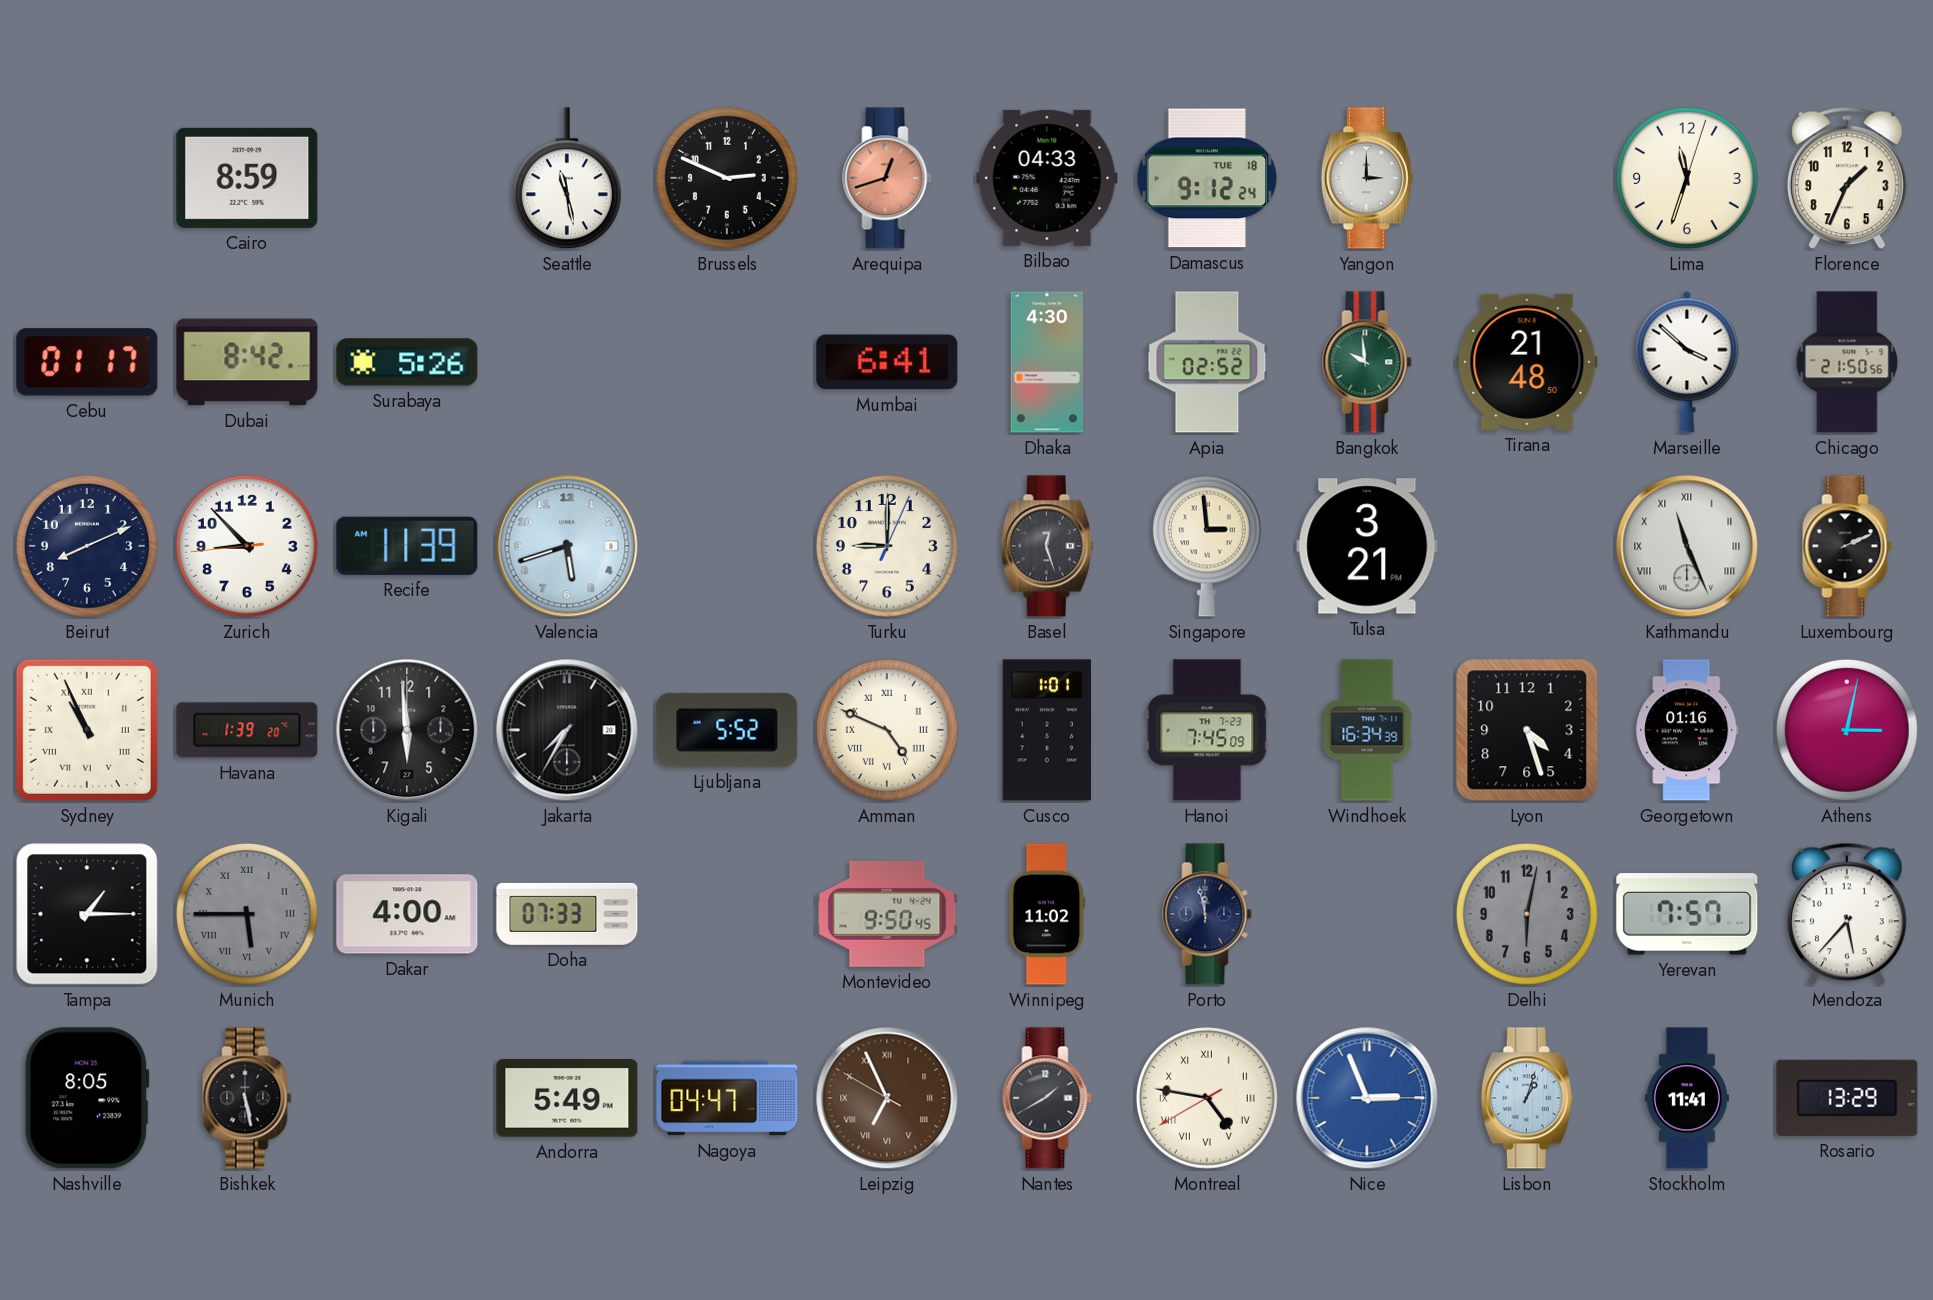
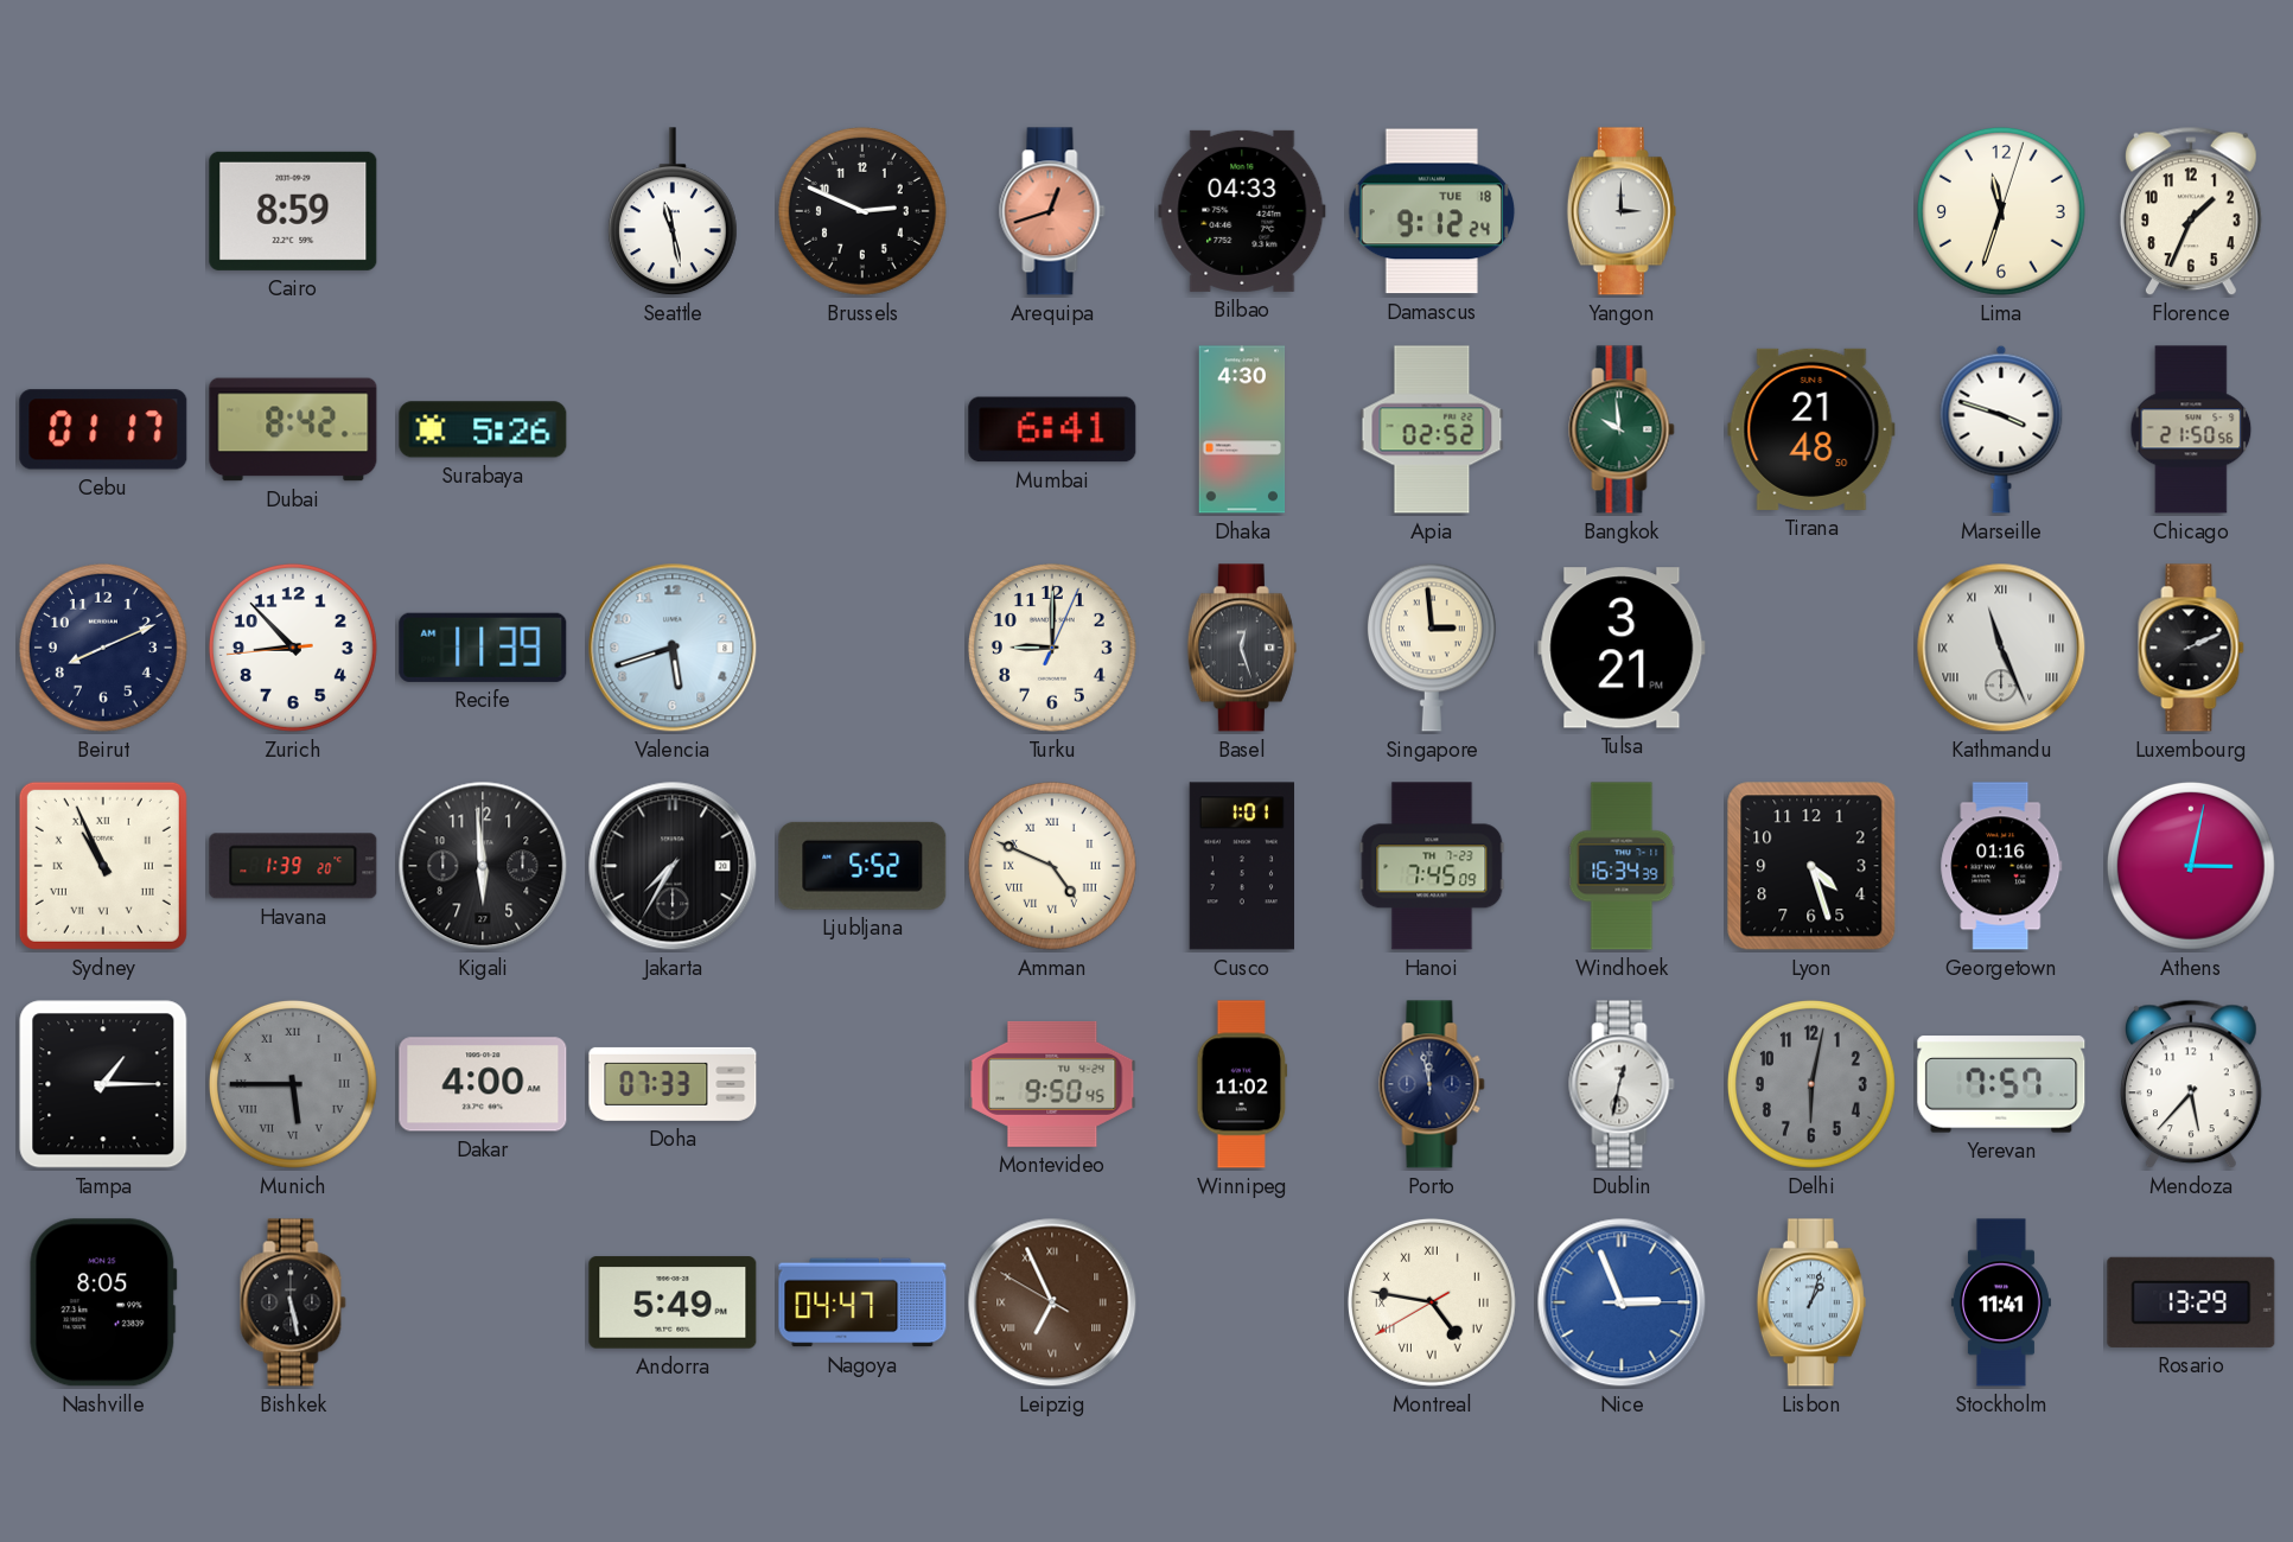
Marseille: 3:52 -> 3:48
Dublin: none -> 12:32
Nantes: 1:40 -> none
